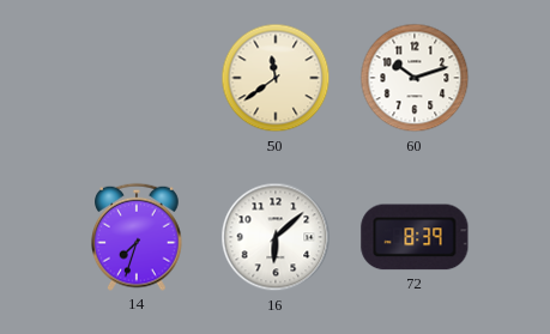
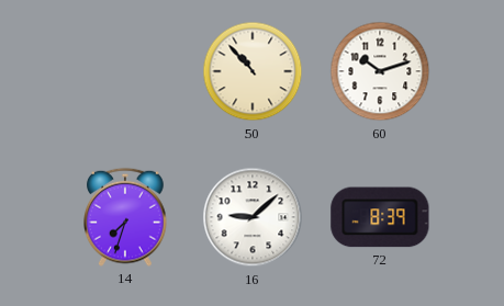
50: 11:39 -> 10:53
16: 6:08 -> 9:08
